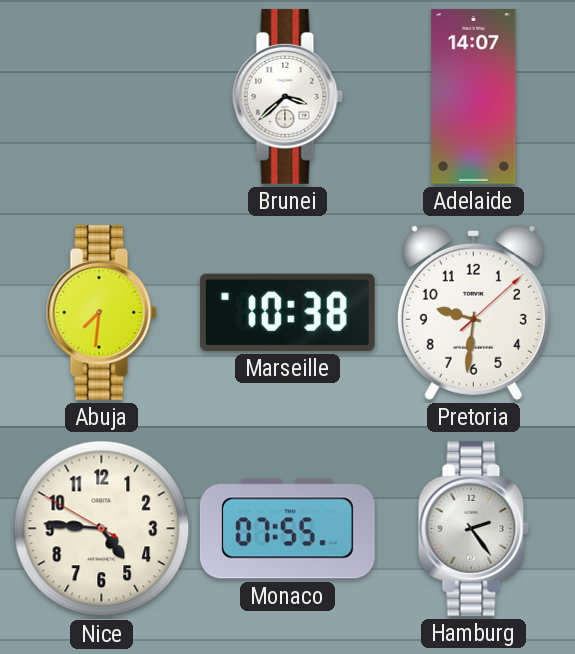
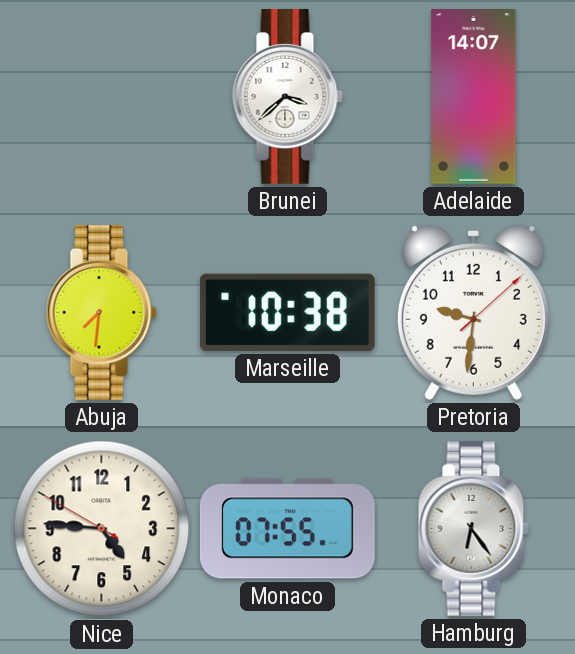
Hamburg: 2:24 -> 6:24
